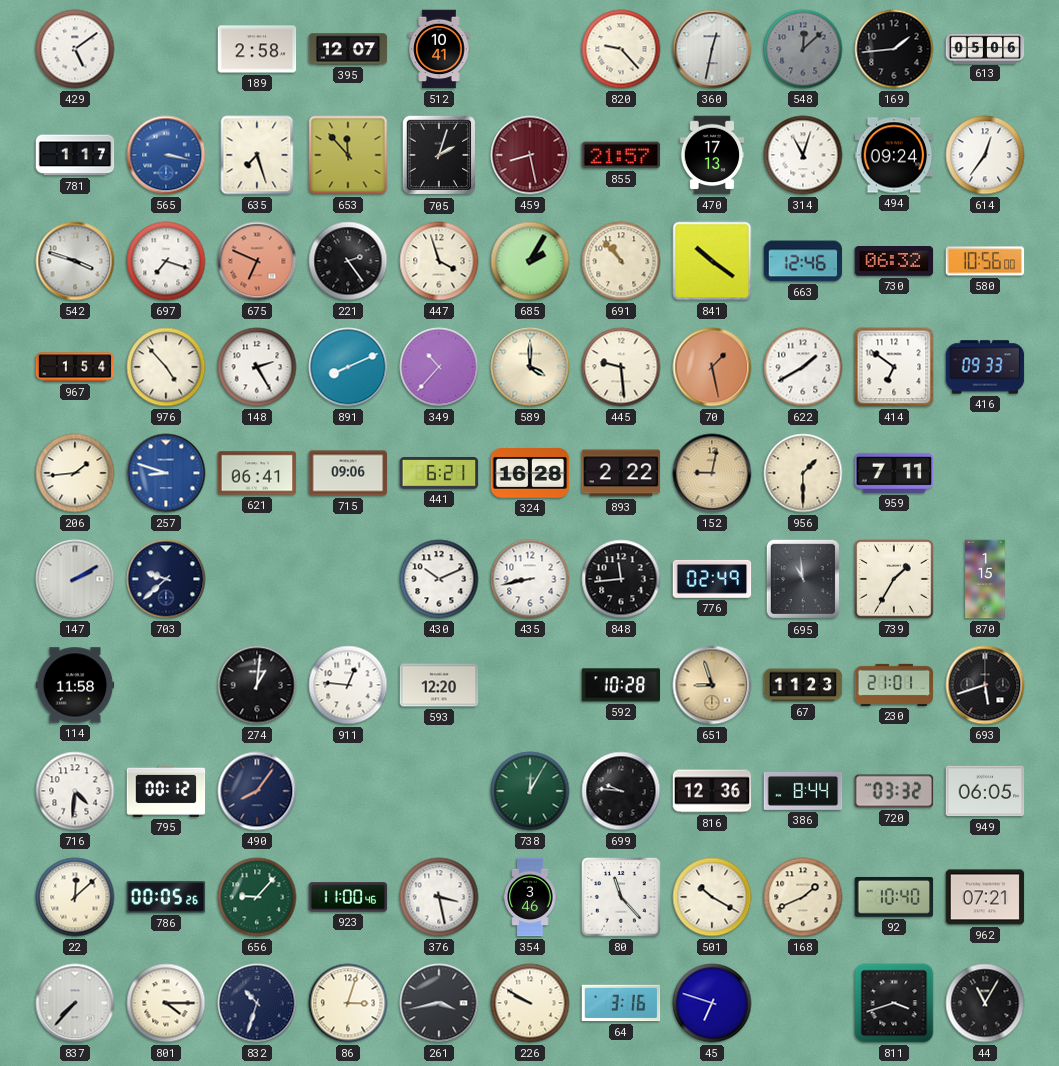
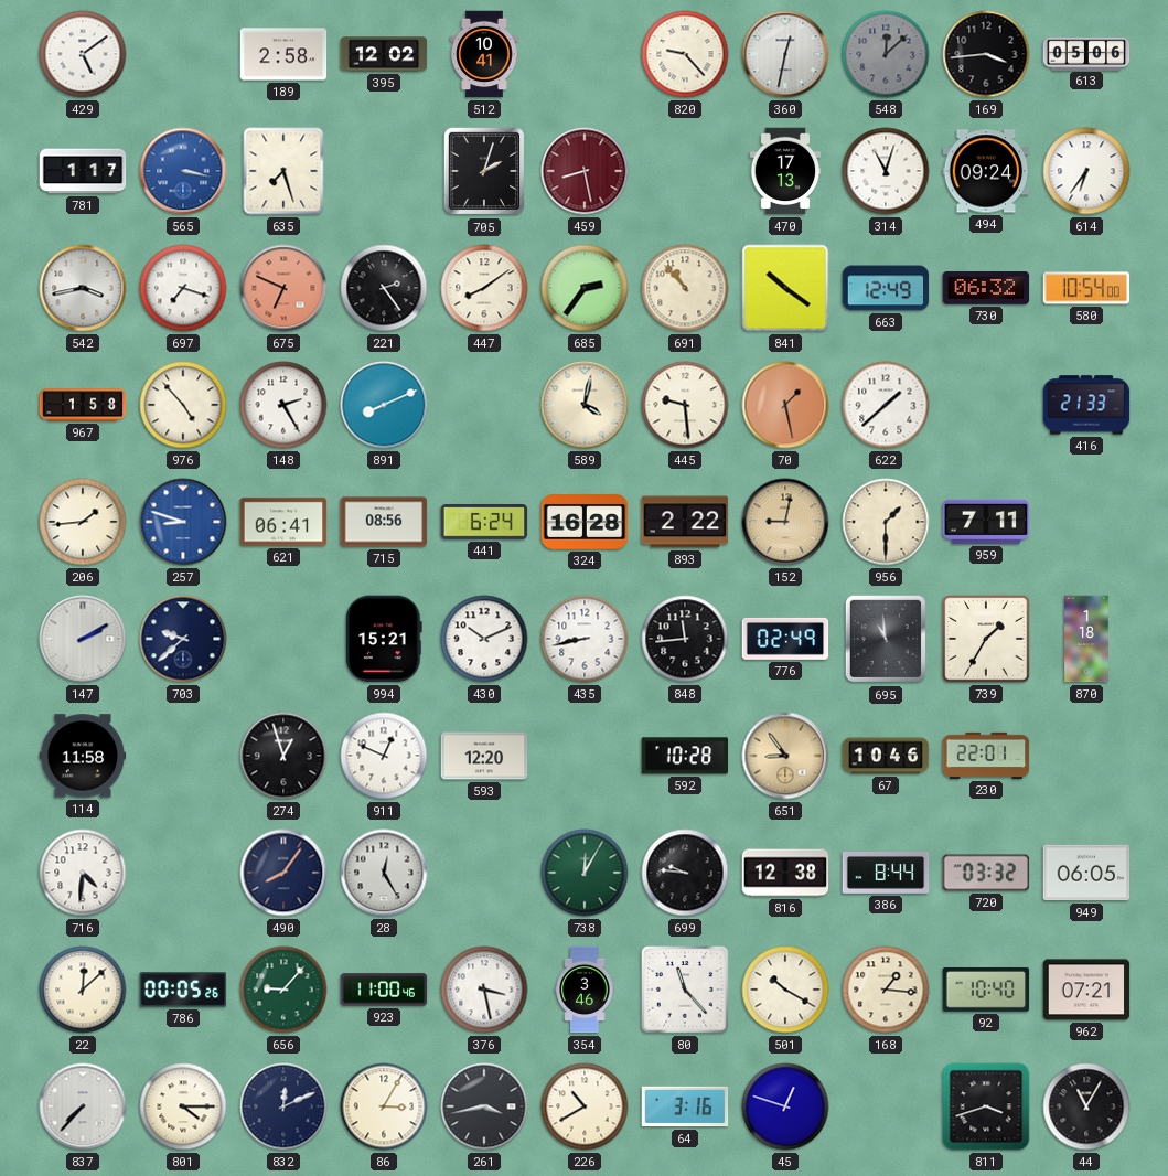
395: 12:07 -> 12:02
169: 1:44 -> 3:44
653: 11:53 -> none
855: 21:57 -> none
614: 12:36 -> 6:36
542: 3:48 -> 3:43
447: 3:57 -> 8:09
685: 2:05 -> 2:36
663: 12:46 -> 12:49
580: 10:56 -> 10:54
967: 1:54 -> 1:58
349: 10:37 -> none
589: 4:00 -> 4:02
622: 1:40 -> 1:38
414: 6:51 -> none
416: 09:33 -> 21:33
715: 09:06 -> 08:56
441: 6:21 -> 6:24
994: none -> 15:21
870: 1:15 -> 1:18
274: 1:01 -> 12:57
911: 12:46 -> 12:49
651: 8:57 -> 8:54
67: 11:23 -> 10:46
230: 21:01 -> 22:01
693: 5:42 -> none
795: 00:12 -> none
28: none -> 12:25
816: 12:36 -> 12:38
168: 1:41 -> 1:16
832: 10:33 -> 12:11
86: 3:03 -> 3:05
226: 9:50 -> 10:40
45: 6:48 -> 12:48
